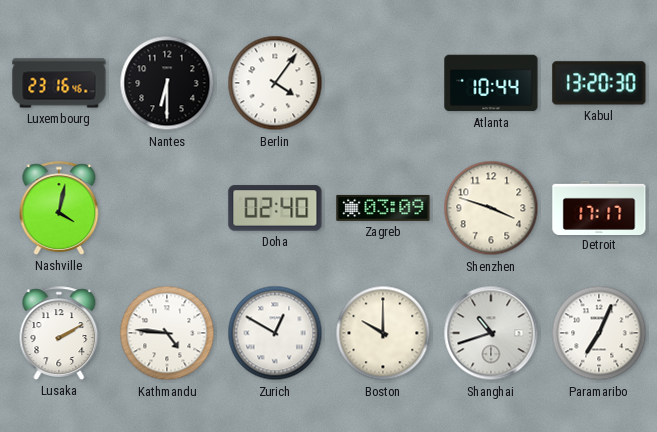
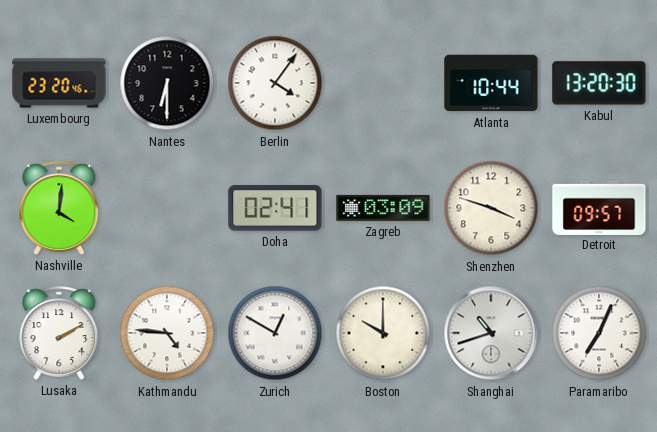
Luxembourg: 23:16 -> 23:20
Nashville: 4:02 -> 4:01
Doha: 02:40 -> 02:41
Detroit: 17:17 -> 09:57
